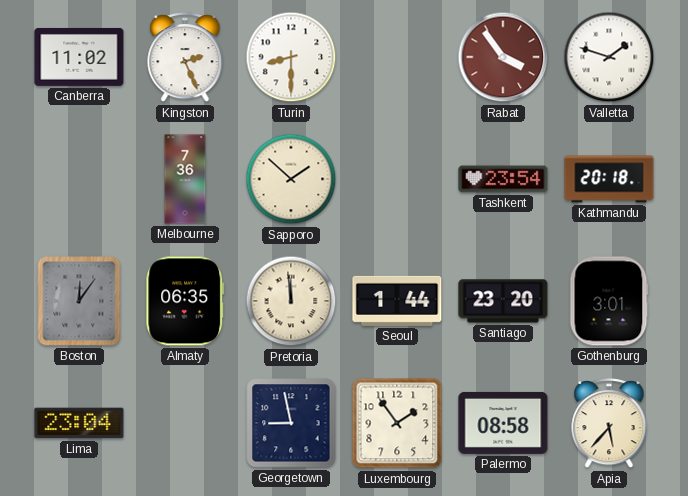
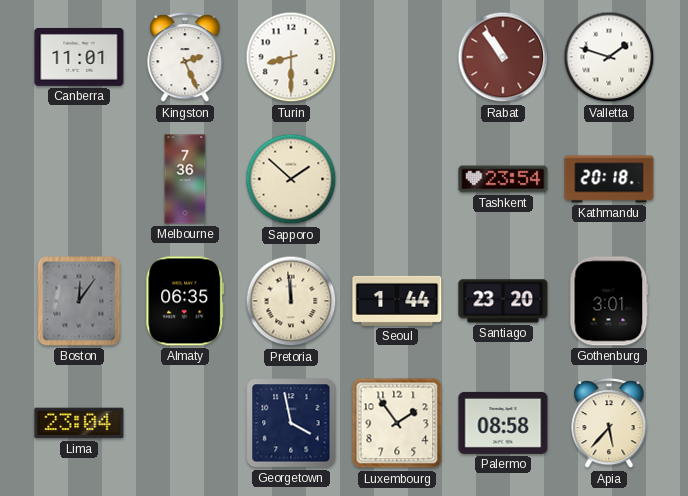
Canberra: 11:02 -> 11:01
Rabat: 3:54 -> 10:54
Georgetown: 8:58 -> 3:58
